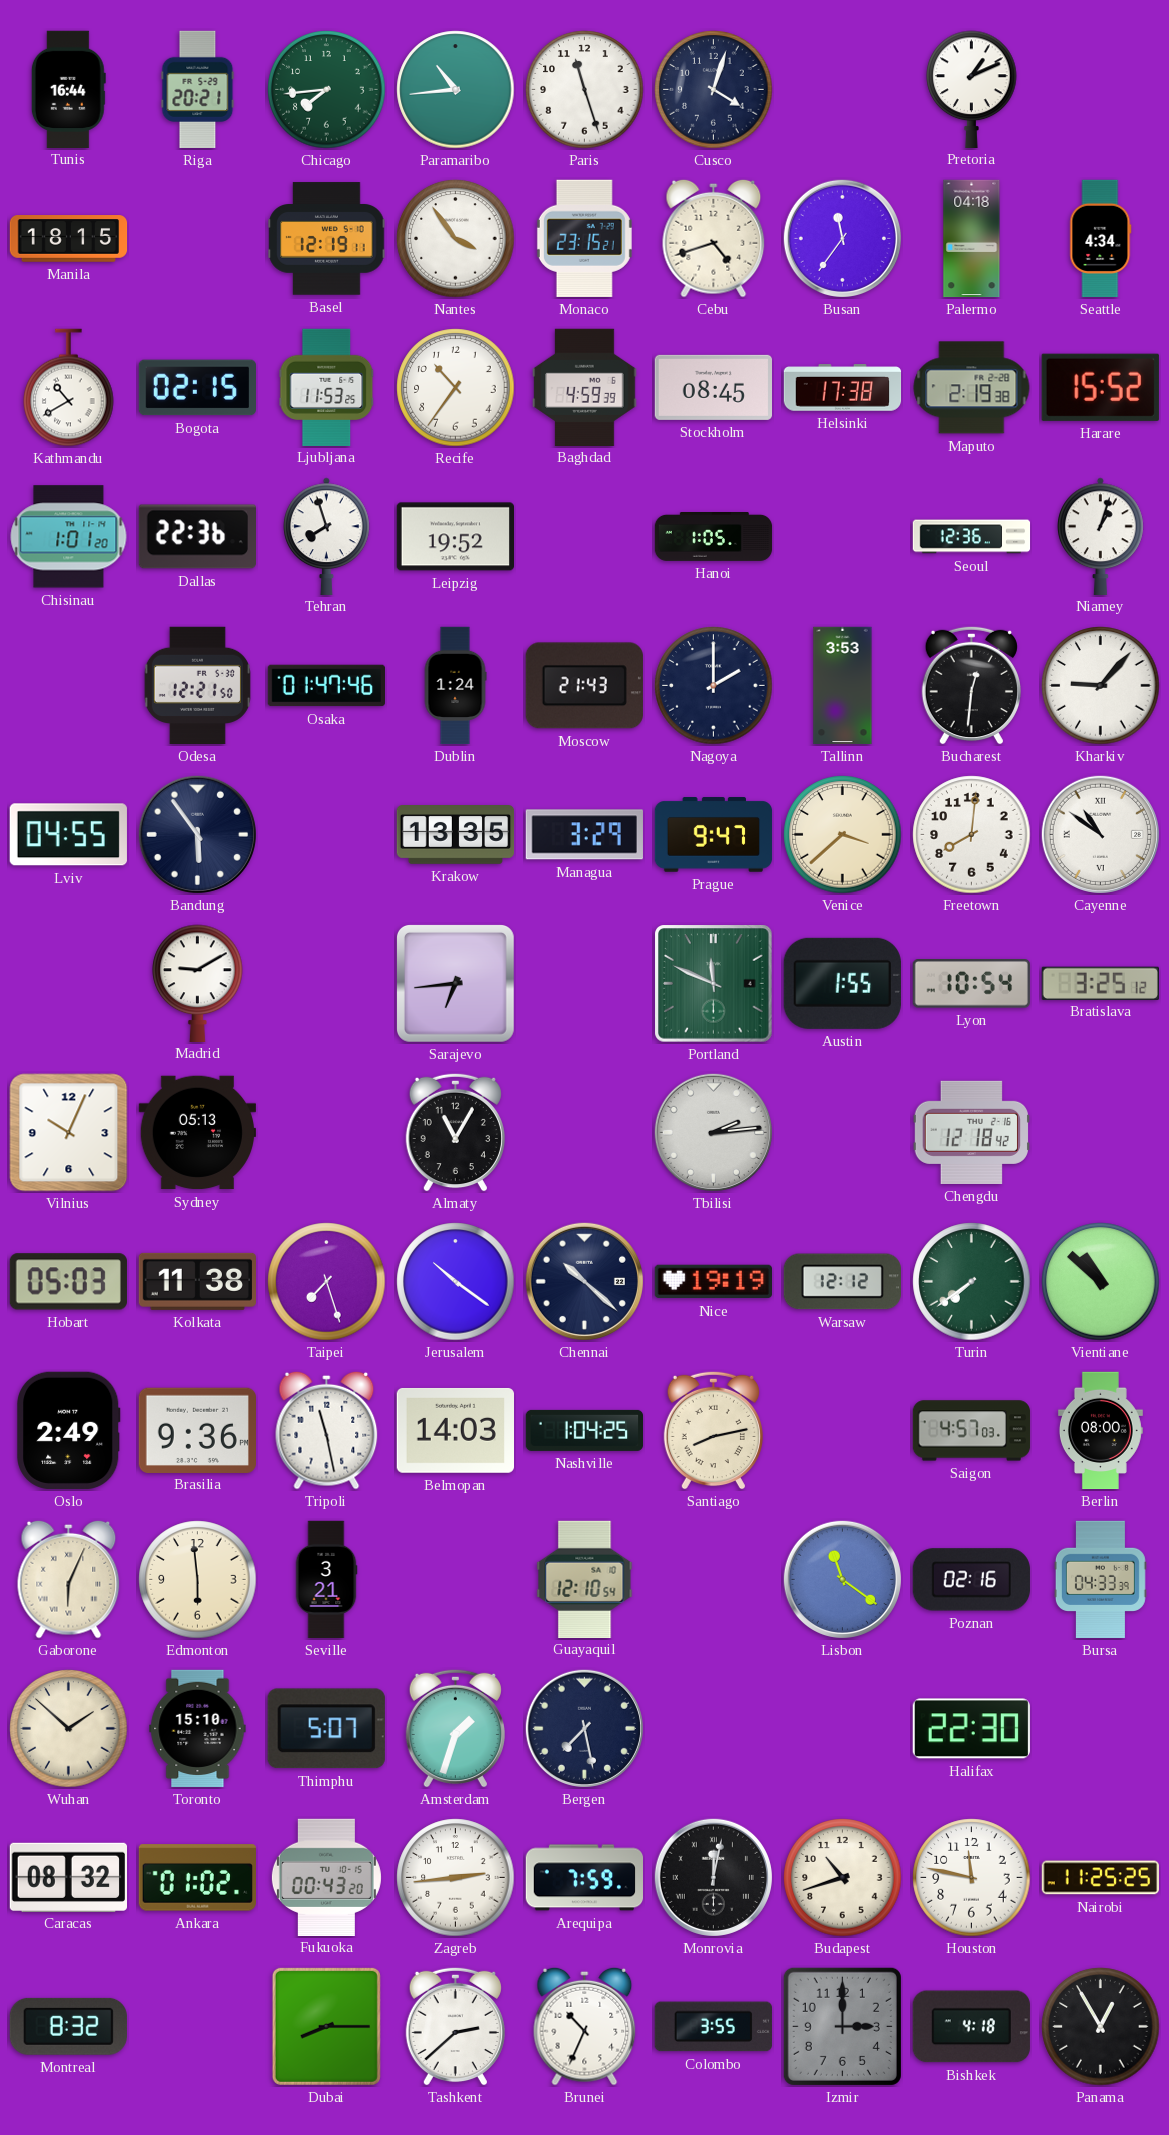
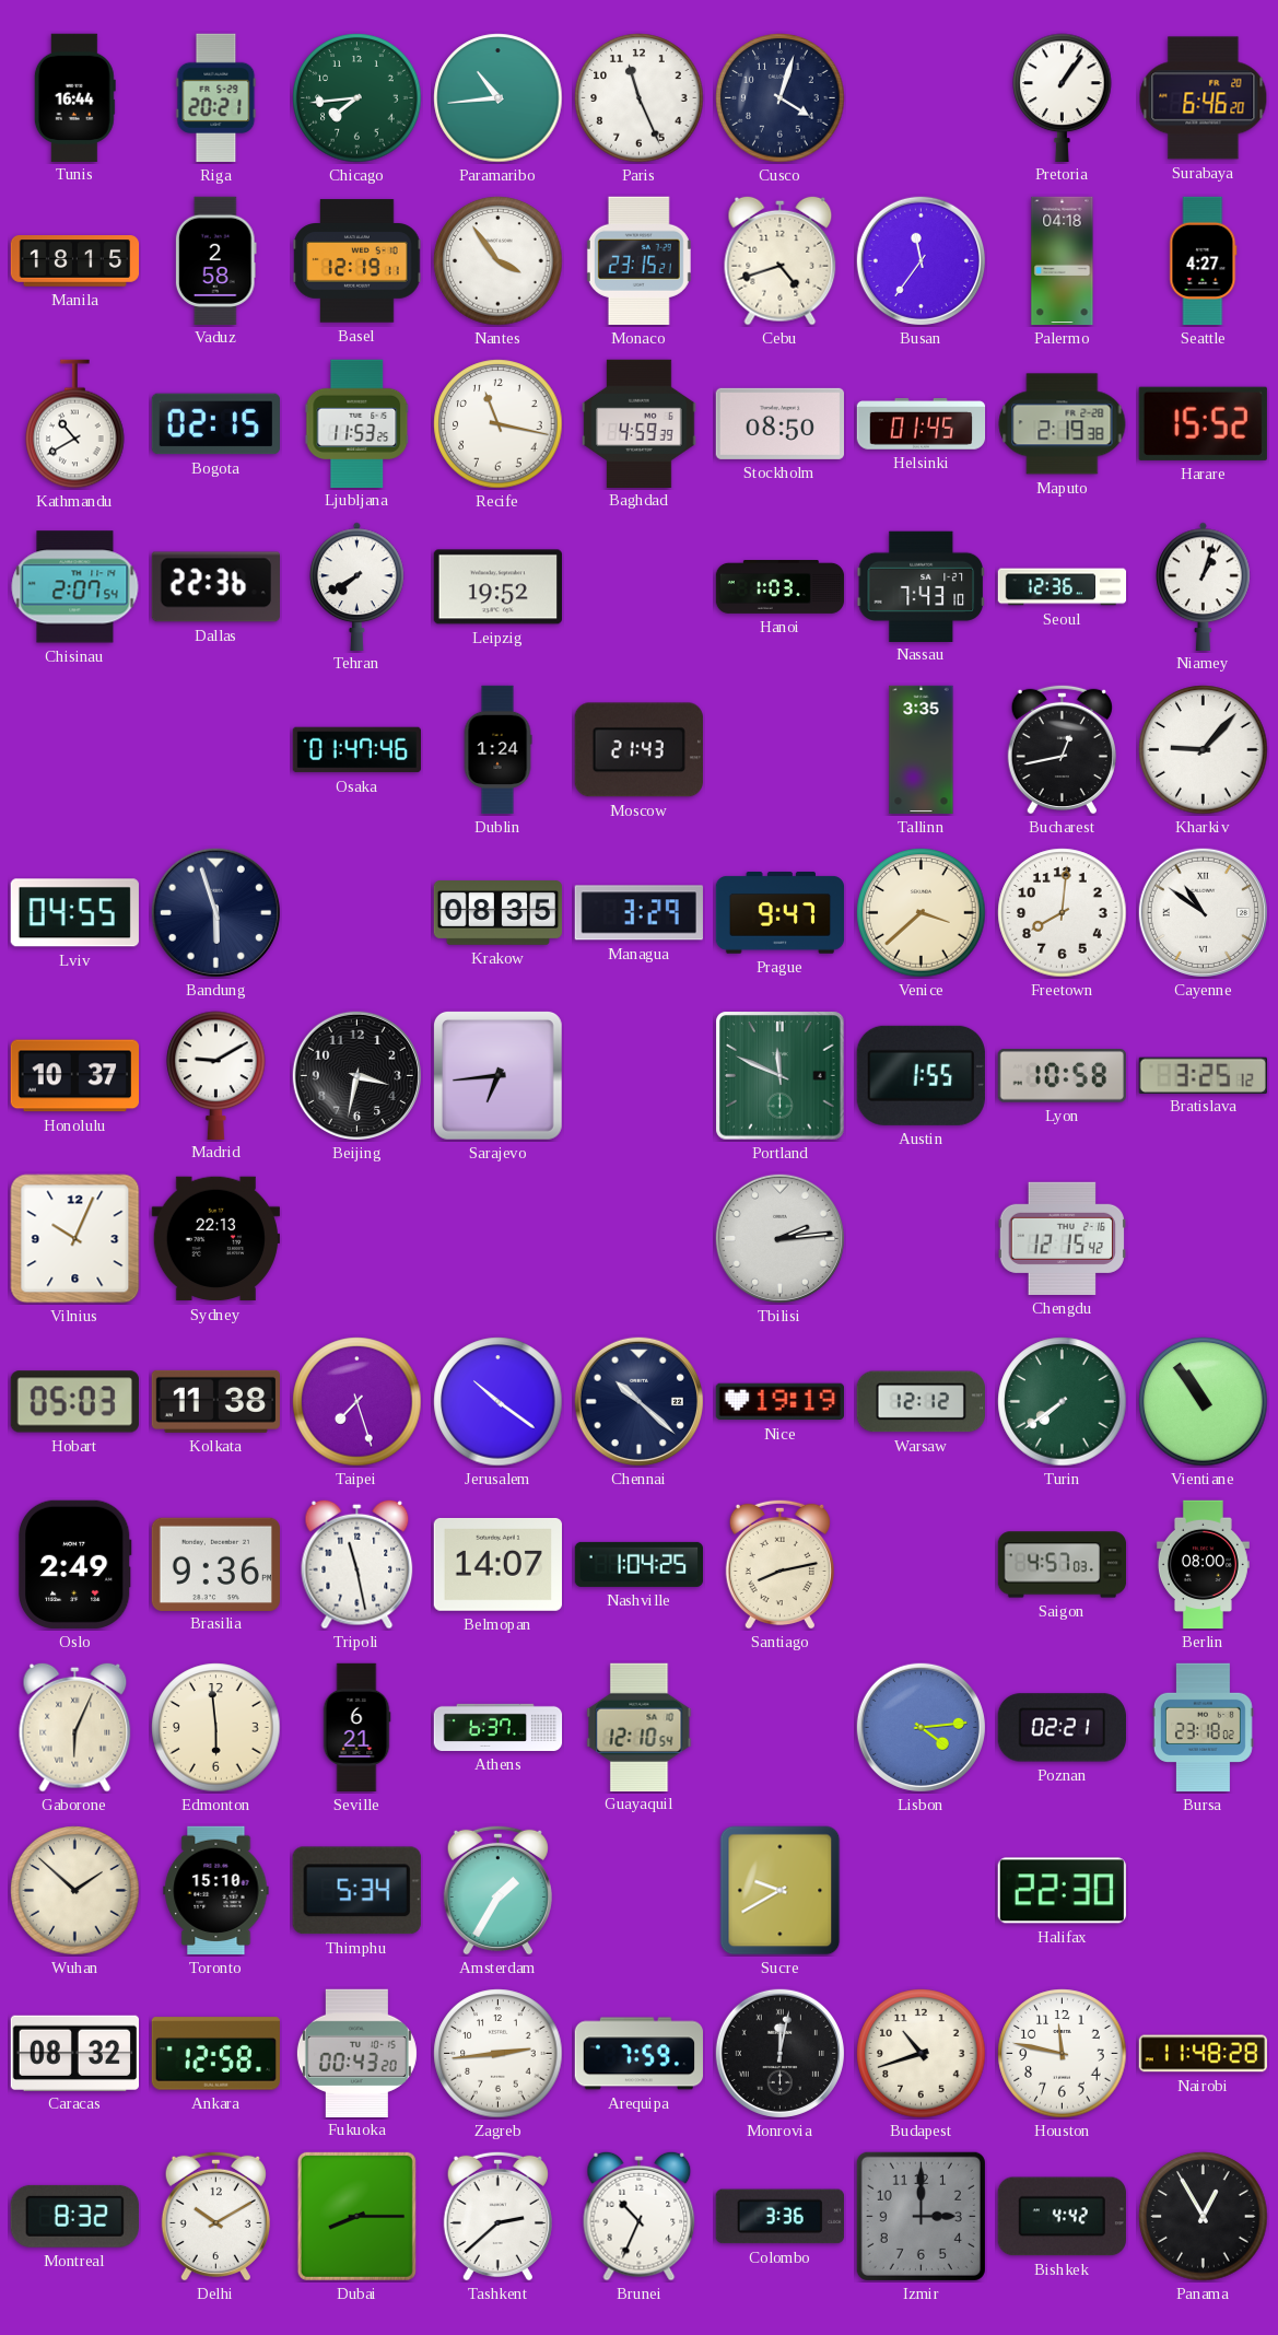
Paris: 11:27 -> 11:26
Pretoria: 1:11 -> 1:06
Surabaya: none -> 6:46
Vaduz: none -> 2:58
Seattle: 4:34 -> 4:27
Recife: 10:36 -> 11:17
Stockholm: 08:45 -> 08:50
Helsinki: 17:38 -> 01:45
Chisinau: 1:01 -> 2:07
Tehran: 7:57 -> 7:40
Hanoi: 1:05 -> 1:03
Nassau: none -> 7:43
Odesa: 12:21 -> none
Nagoya: 2:00 -> none
Tallinn: 3:53 -> 3:35
Bucharest: 12:31 -> 12:43
Bandung: 5:54 -> 5:57
Krakow: 13:35 -> 08:35
Honolulu: none -> 10:37
Beijing: none -> 3:32
Lyon: 10:54 -> 10:58
Sydney: 05:13 -> 22:13
Almaty: 11:05 -> none
Chengdu: 12:18 -> 12:15
Vientiane: 10:52 -> 10:54
Belmopan: 14:03 -> 14:07
Seville: 3:21 -> 6:21
Athens: none -> 6:37
Lisbon: 11:21 -> 4:14
Poznan: 02:16 -> 02:21
Bursa: 04:33 -> 23:18
Thimphu: 5:07 -> 5:34
Amsterdam: 1:33 -> 1:35
Bergen: 7:28 -> none
Sucre: none -> 9:40
Ankara: 01:02 -> 12:58
Nairobi: 11:25 -> 11:48
Delhi: none -> 10:10
Colombo: 3:55 -> 3:36
Bishkek: 4:18 -> 4:42
